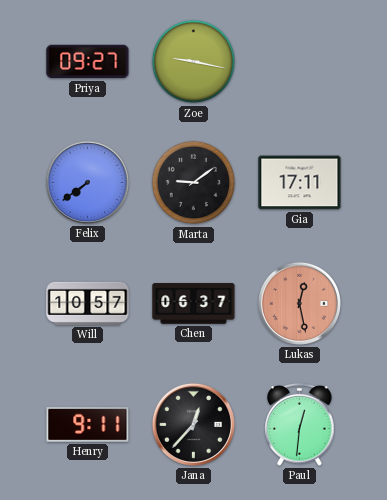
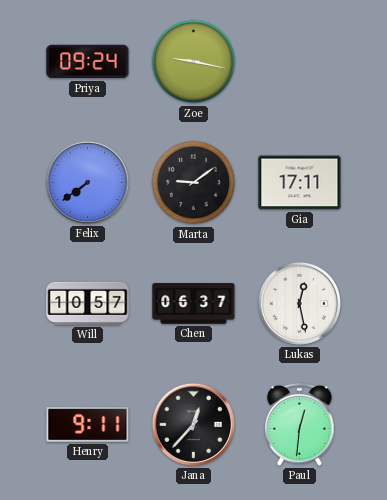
Priya: 09:27 -> 09:24
Lukas dial: salmon -> white
